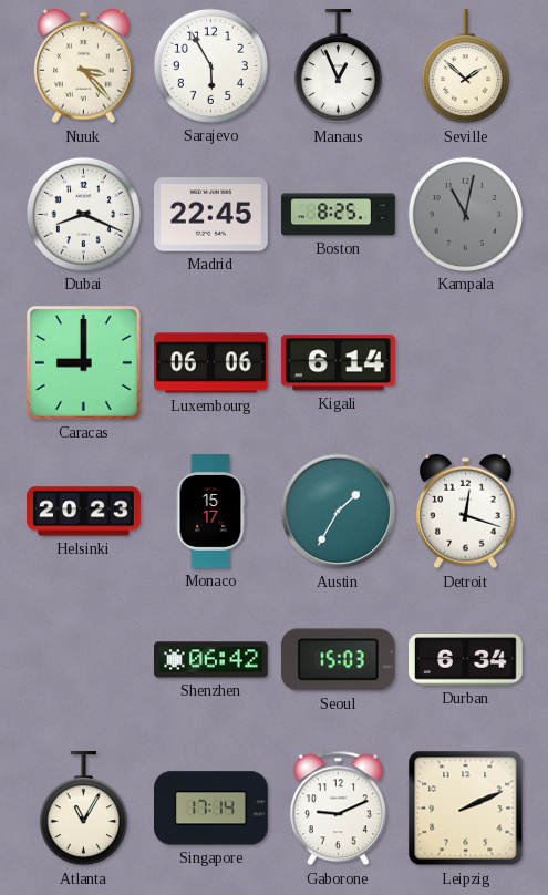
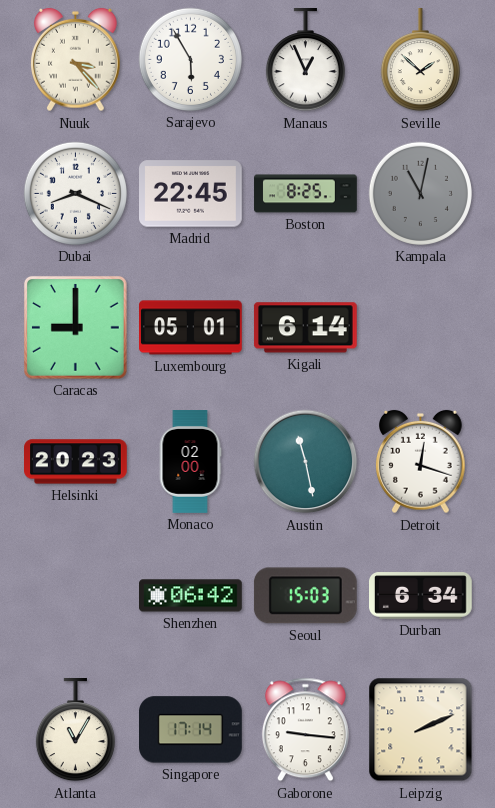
Luxembourg: 06:06 -> 05:01
Monaco: 15:17 -> 02:00
Austin: 1:35 -> 11:28
Gaborone: 9:11 -> 9:16
